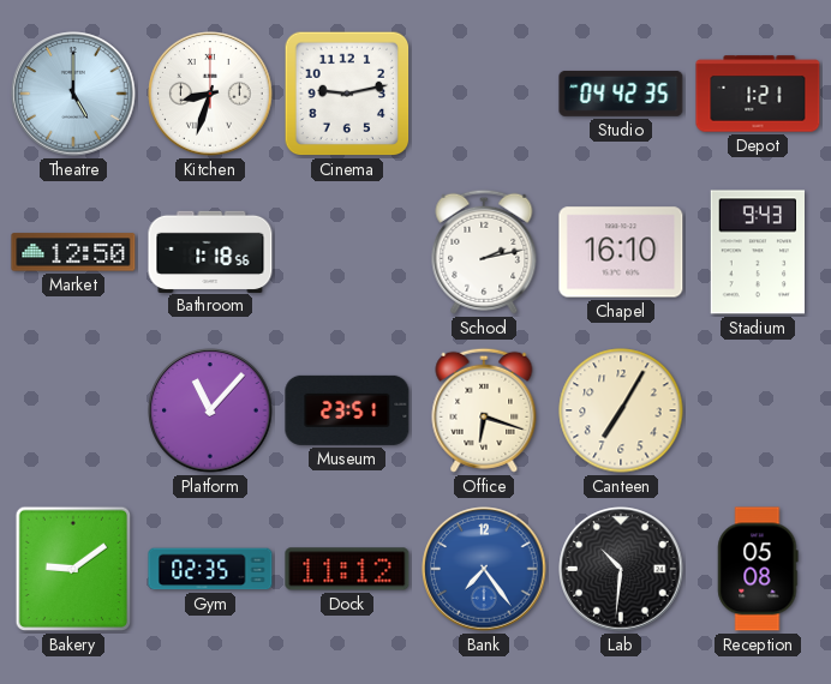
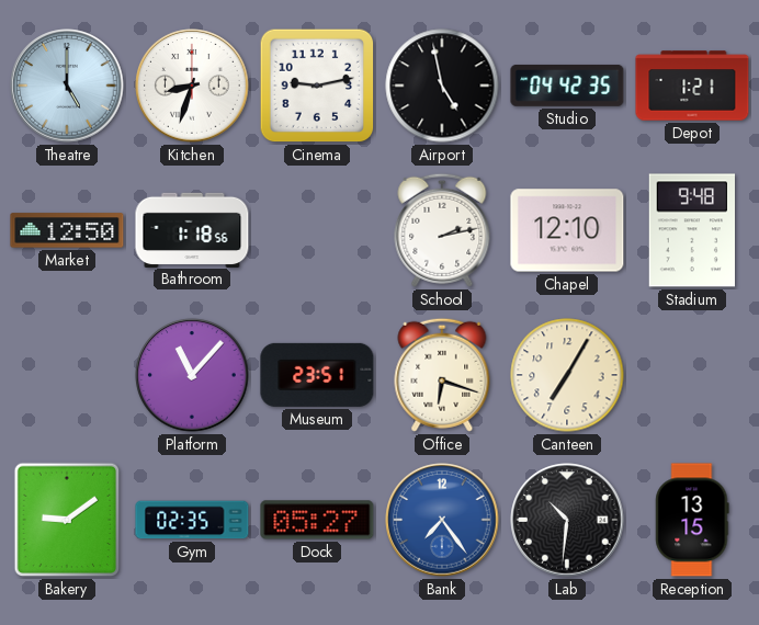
Airport: none -> 4:58
Chapel: 16:10 -> 12:10
Stadium: 9:43 -> 9:48
Dock: 11:12 -> 05:27
Reception: 05:08 -> 13:15
